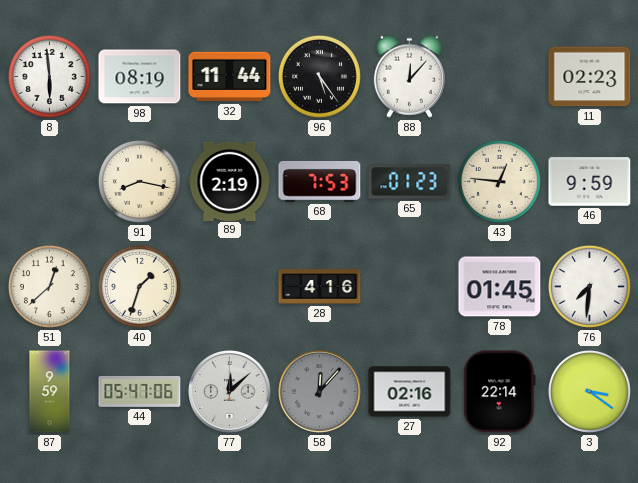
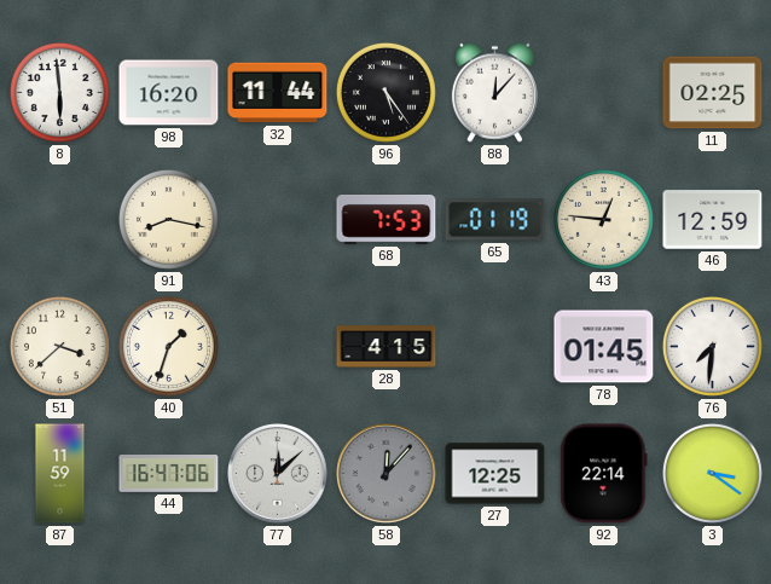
98: 08:19 -> 16:20
11: 02:23 -> 02:25
89: 2:19 -> none
65: 01:23 -> 01:19
46: 9:59 -> 12:59
51: 12:38 -> 3:38
28: 4:16 -> 4:15
87: 9:59 -> 11:59
44: 05:47 -> 16:47
27: 02:16 -> 12:25
